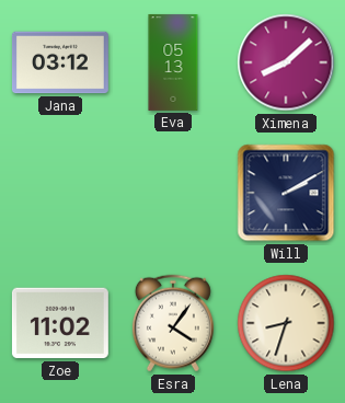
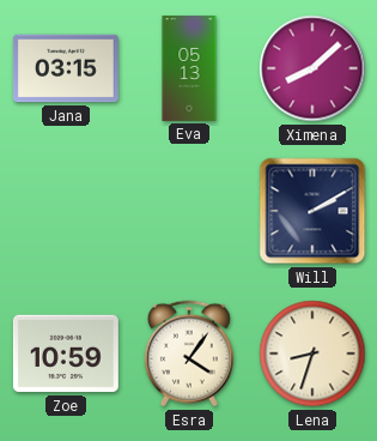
Jana: 03:12 -> 03:15
Zoe: 11:02 -> 10:59
